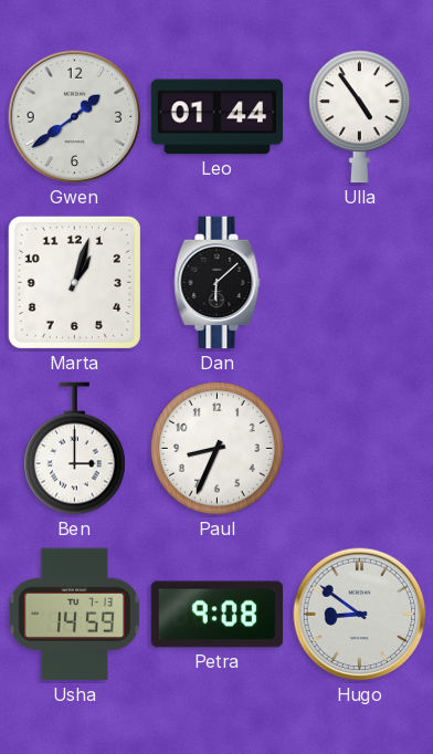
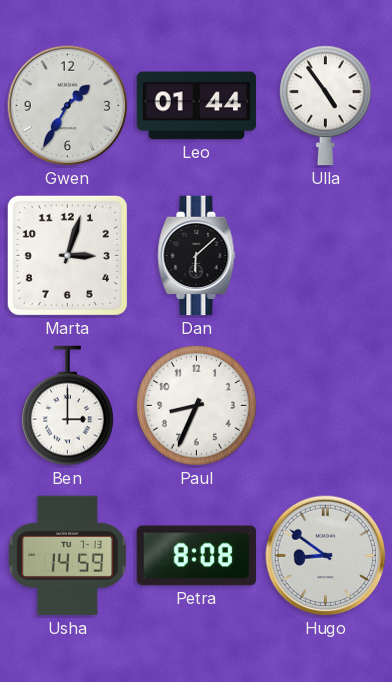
Gwen: 1:39 -> 1:35
Marta: 1:03 -> 3:03
Petra: 9:08 -> 8:08
